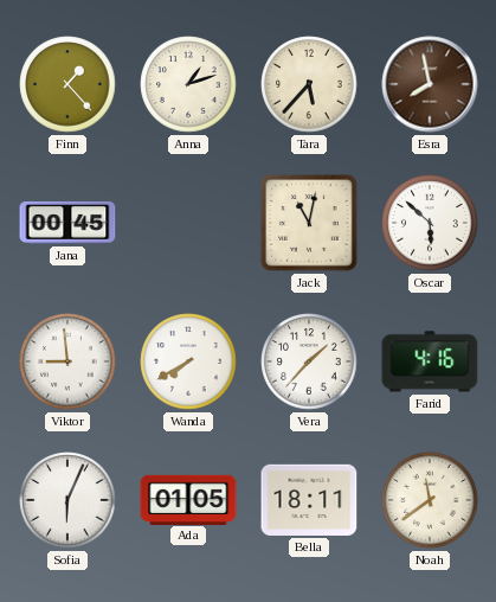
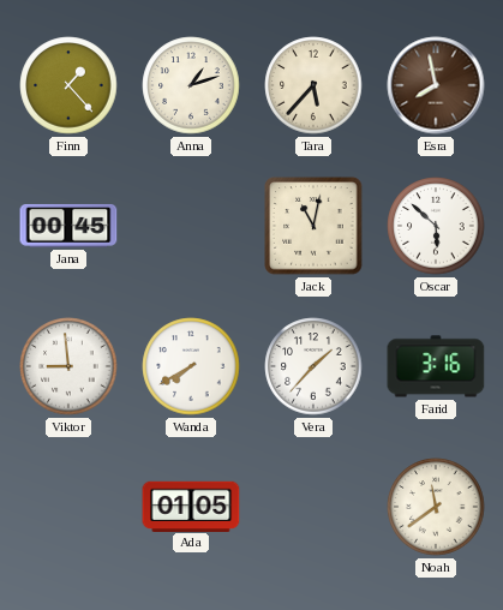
Farid: 4:16 -> 3:16
Sofia: 6:04 -> none
Bella: 18:11 -> none
